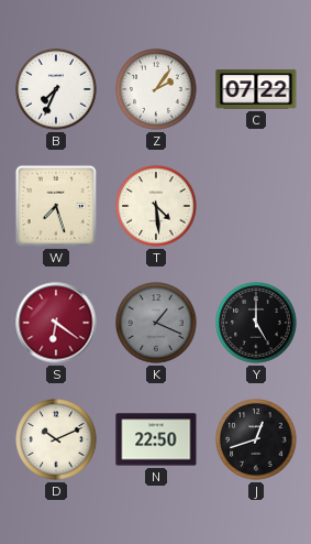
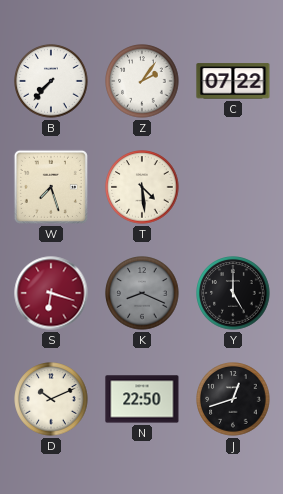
B: 7:34 -> 7:37
S: 6:21 -> 6:18
K: 1:19 -> 8:19
